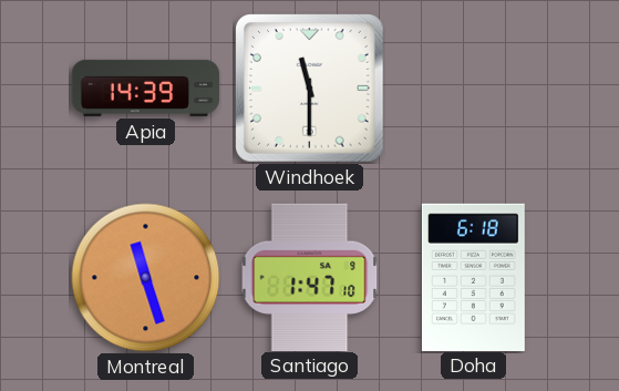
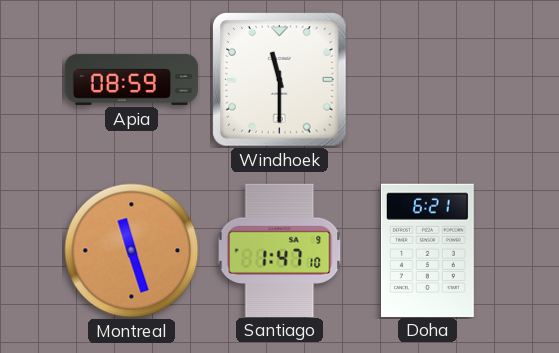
Apia: 14:39 -> 08:59
Doha: 6:18 -> 6:21
